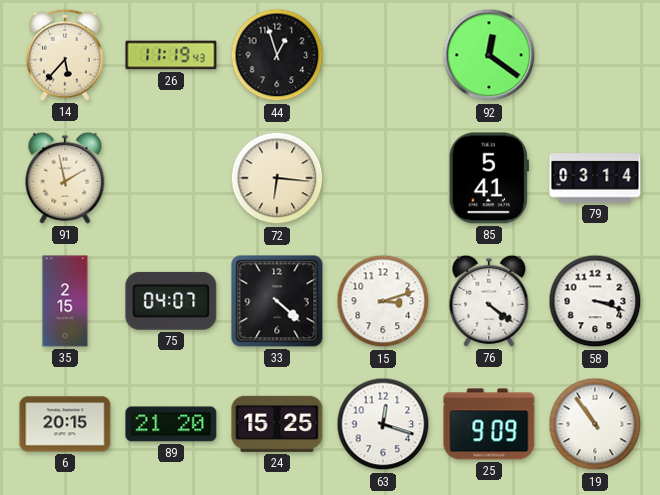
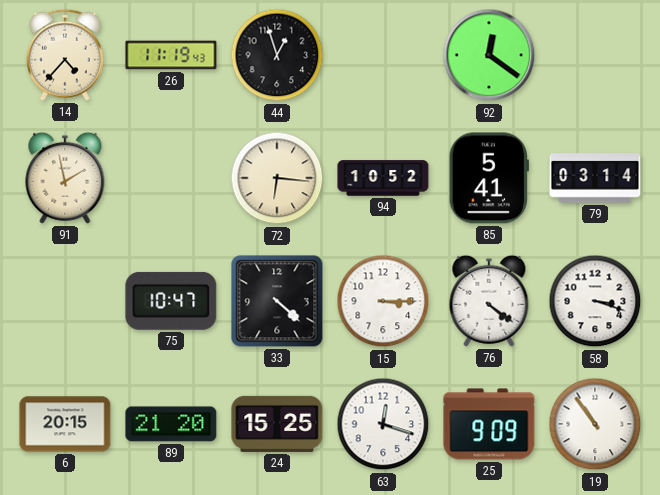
14: 5:37 -> 4:37
94: none -> 10:52
35: 2:15 -> none
75: 04:07 -> 10:47
15: 3:12 -> 3:15
